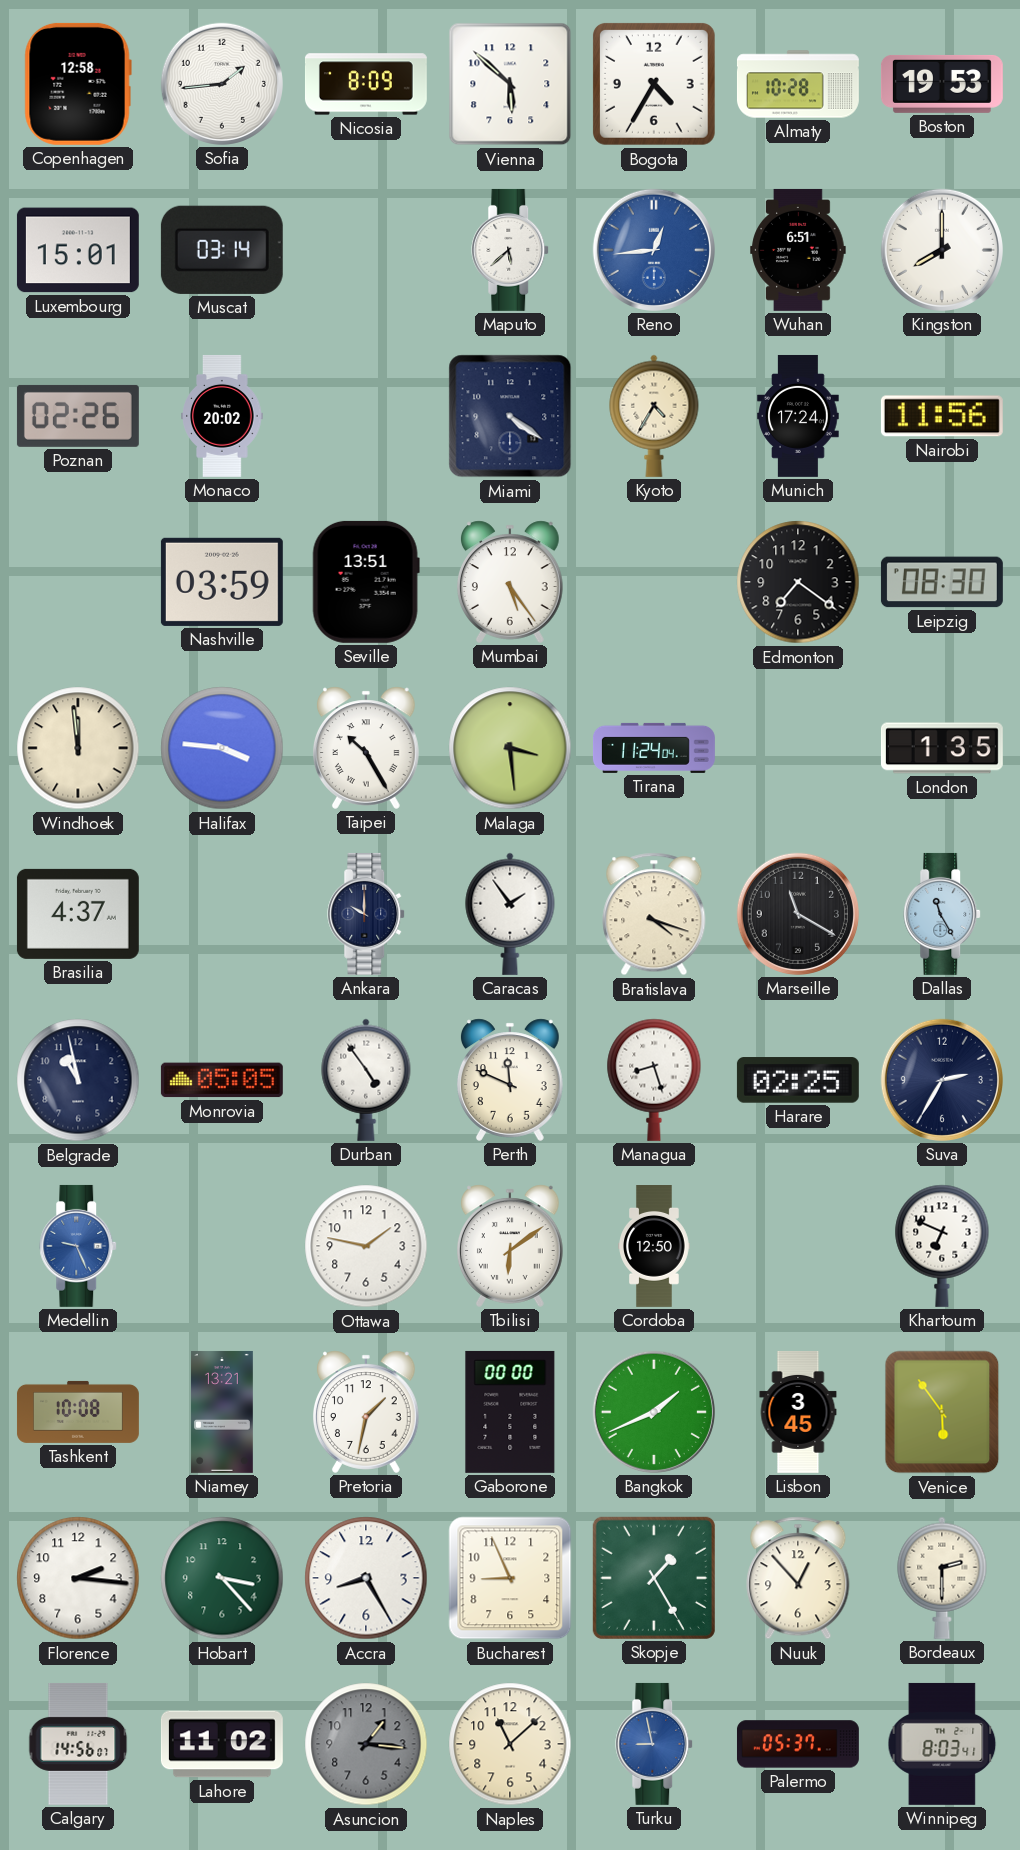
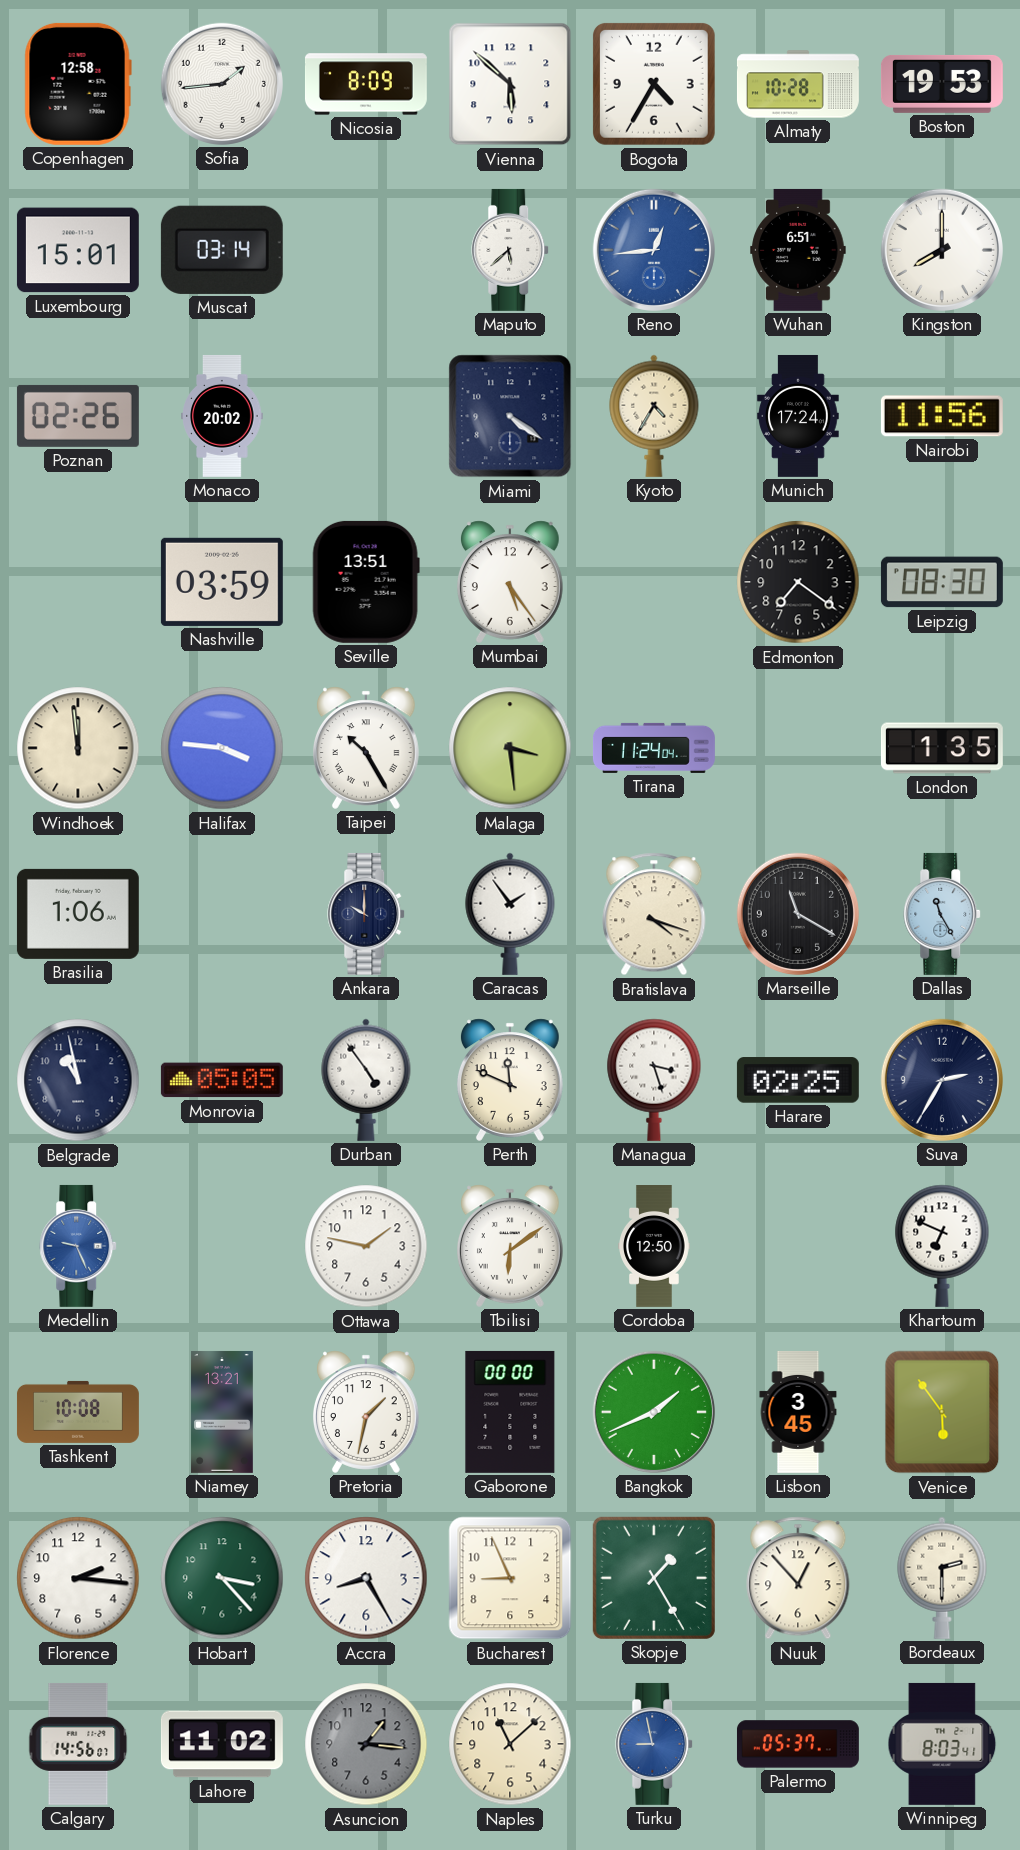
Brasilia: 4:37 -> 1:06
Managua: 8:27 -> 3:27
